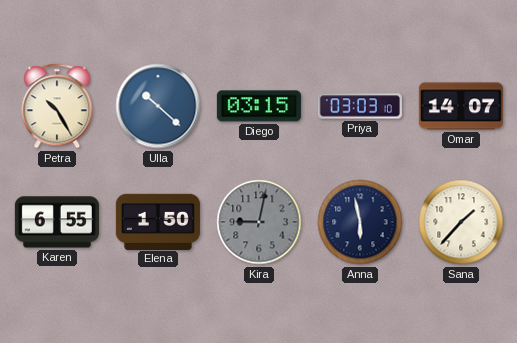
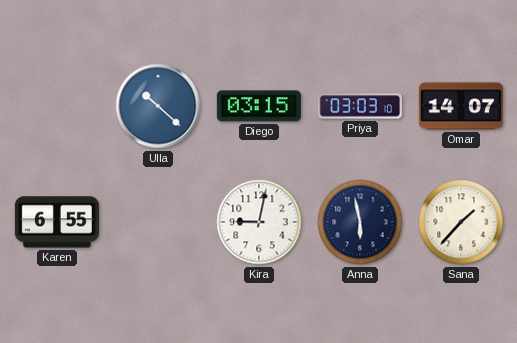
Petra: 10:25 -> none
Elena: 1:50 -> none
Kira dial: grey -> white
